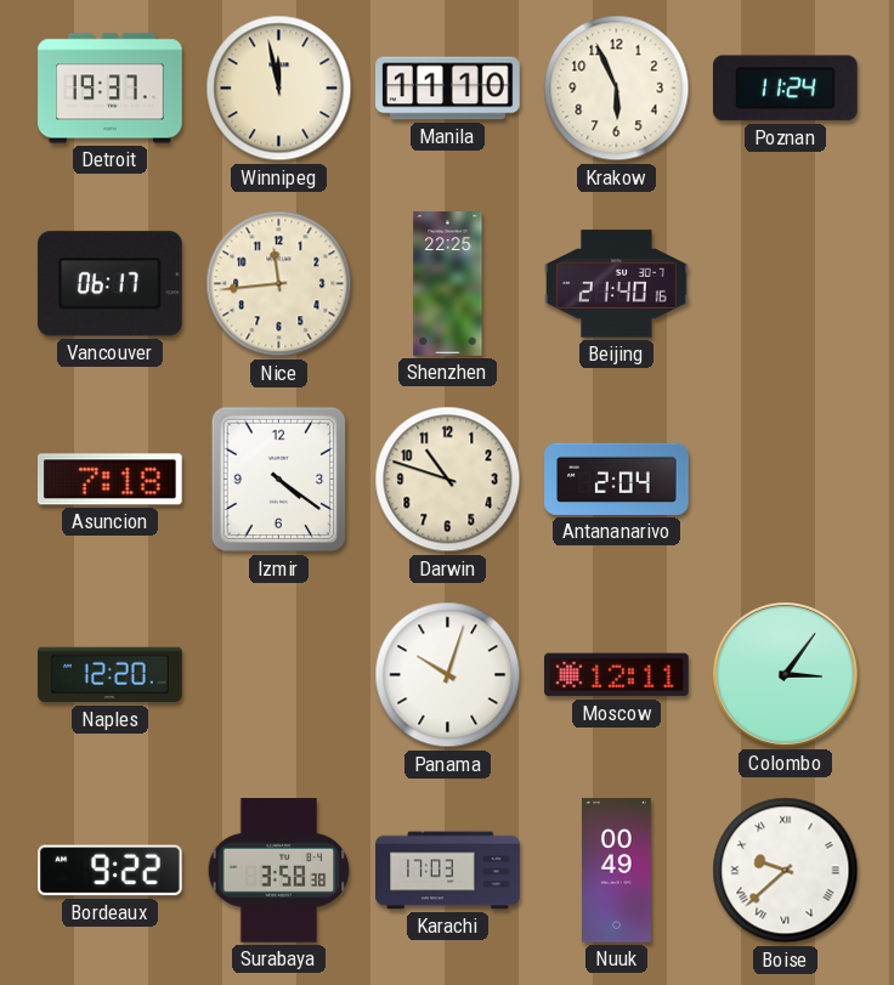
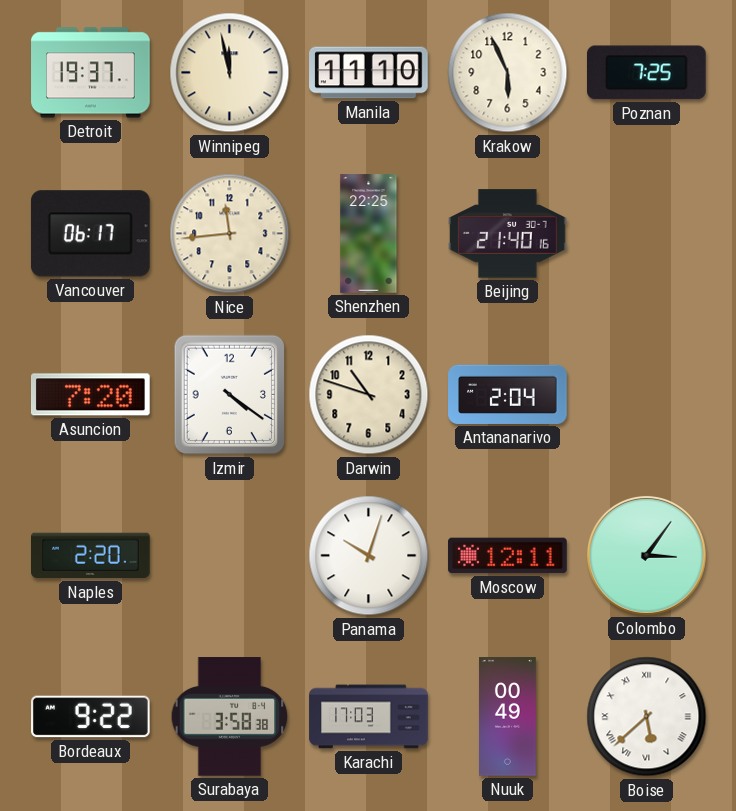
Poznan: 11:24 -> 7:25
Asuncion: 7:18 -> 7:20
Naples: 12:20 -> 2:20
Boise: 9:38 -> 5:38
